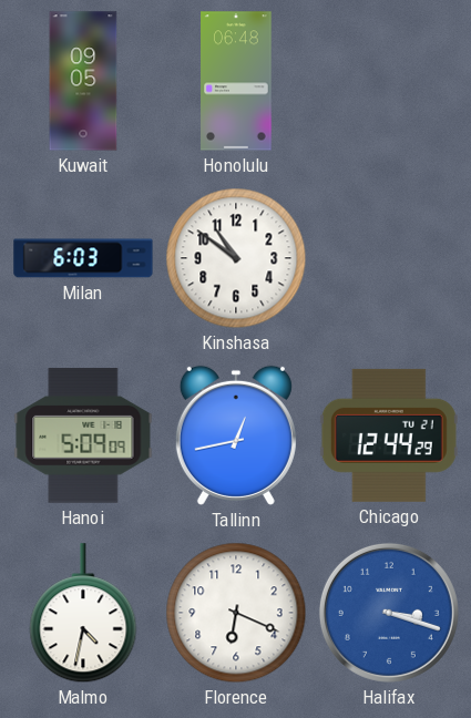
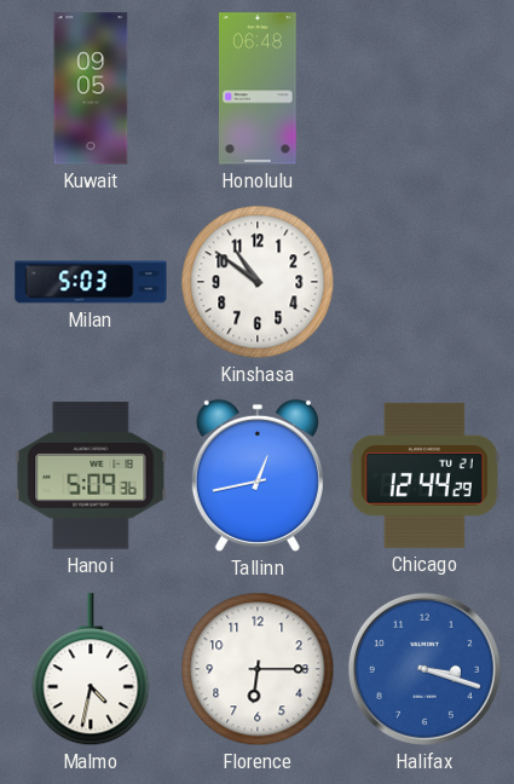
Milan: 6:03 -> 5:03
Hanoi: 5:09:09 -> 5:09:36
Florence: 6:19 -> 6:15
